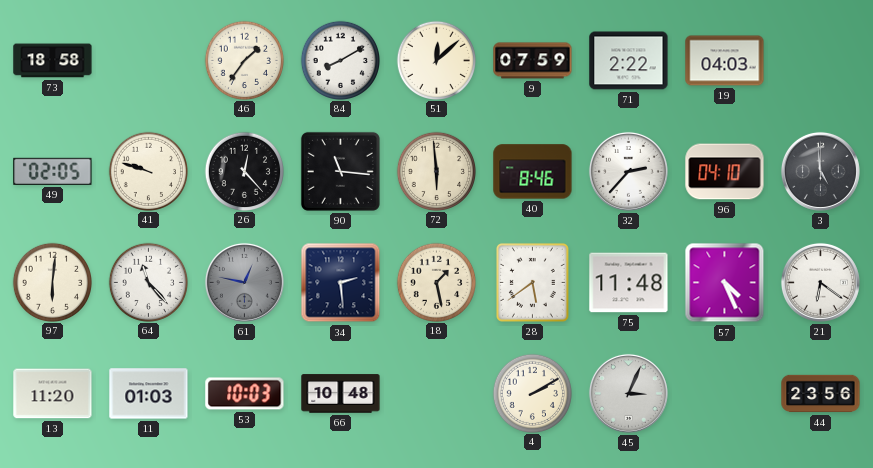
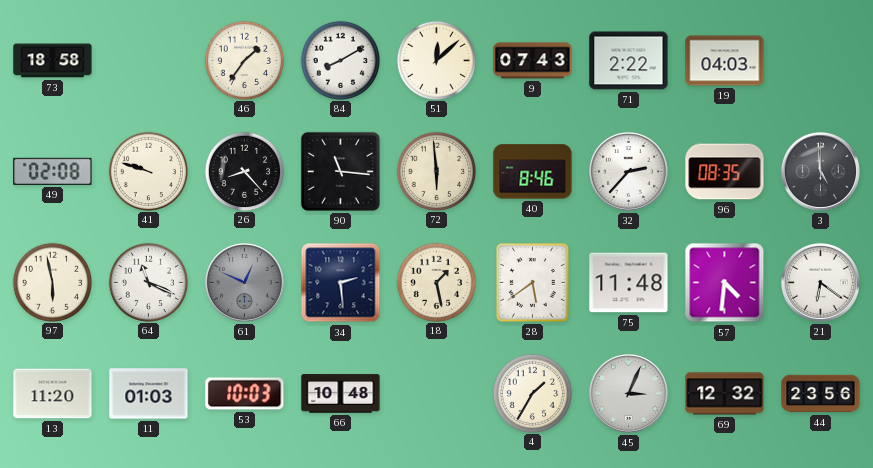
9: 07:59 -> 07:43
49: 02:05 -> 02:08
26: 12:23 -> 8:23
96: 04:10 -> 08:35
97: 6:01 -> 5:58
64: 11:23 -> 11:19
61: 12:47 -> 12:49
57: 4:26 -> 4:31
4: 2:10 -> 1:35
69: none -> 12:32
